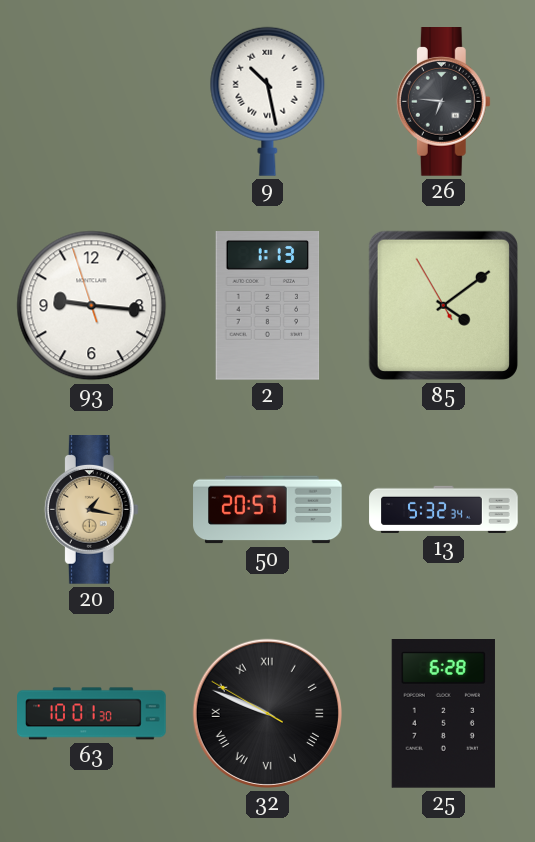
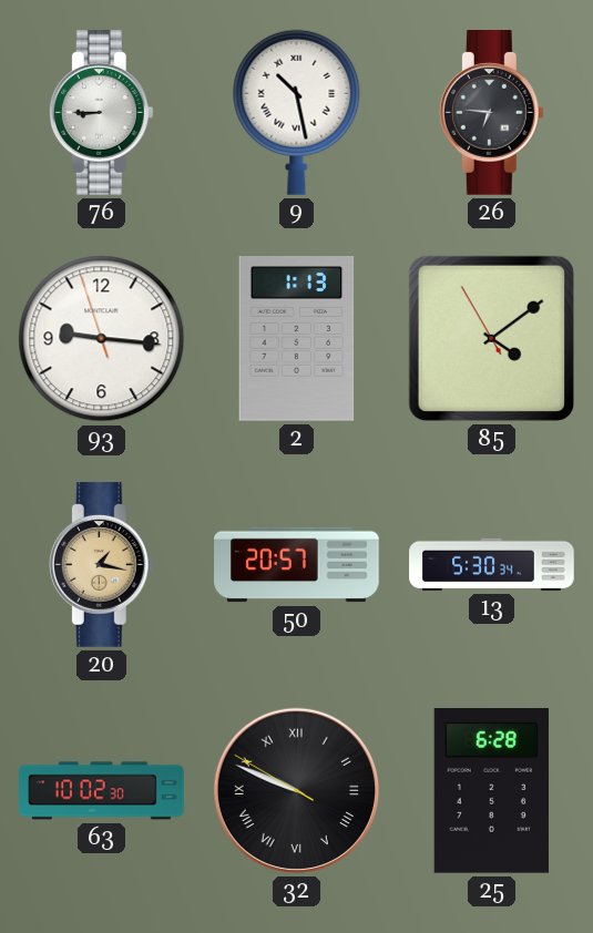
76: none -> 8:45
13: 5:32 -> 5:30
63: 10:01 -> 10:02
